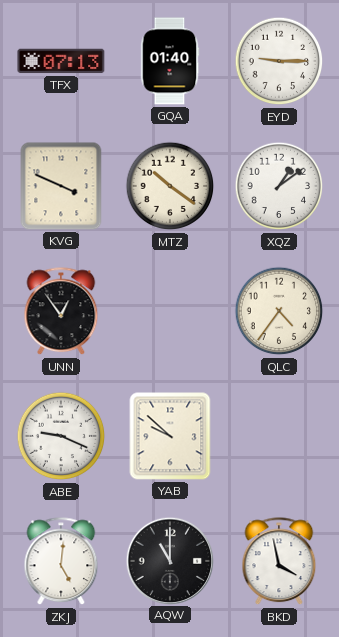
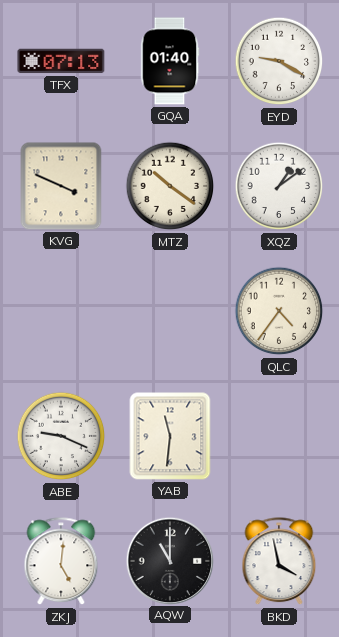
EYD: 9:15 -> 9:20
UNN: 12:54 -> none
YAB: 9:52 -> 11:31
